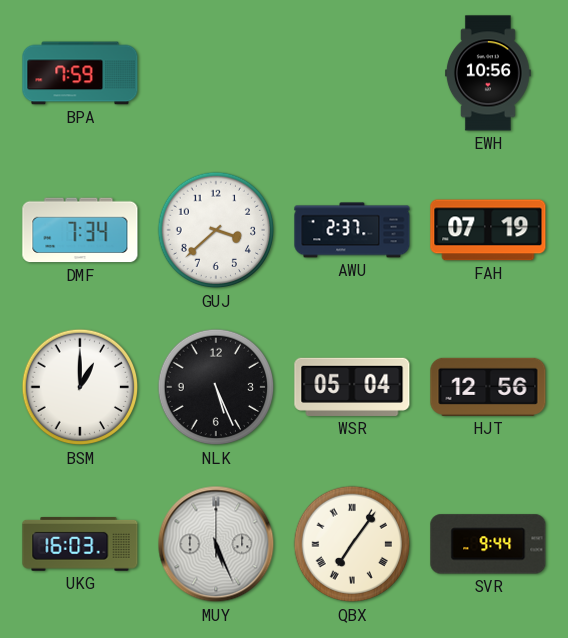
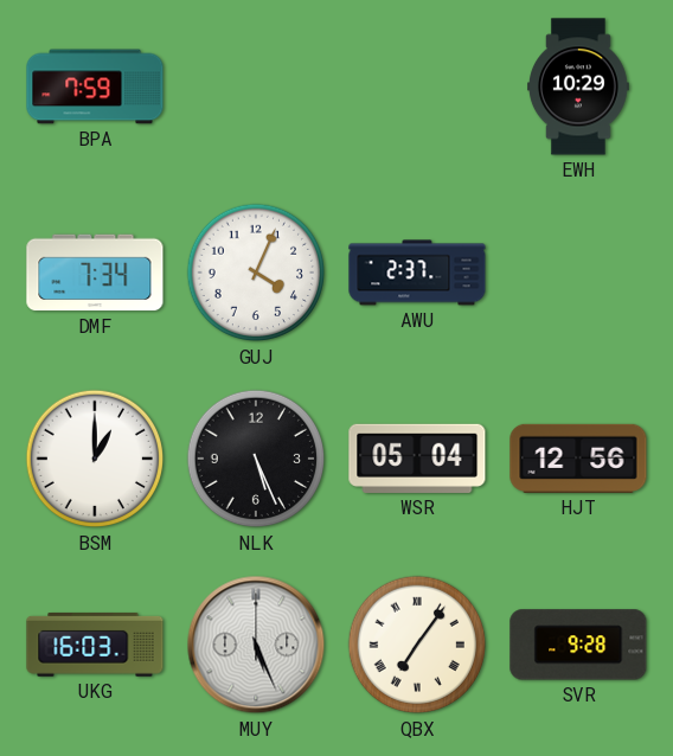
EWH: 10:56 -> 10:29
GUJ: 3:38 -> 4:04
FAH: 07:19 -> none
SVR: 9:44 -> 9:28
